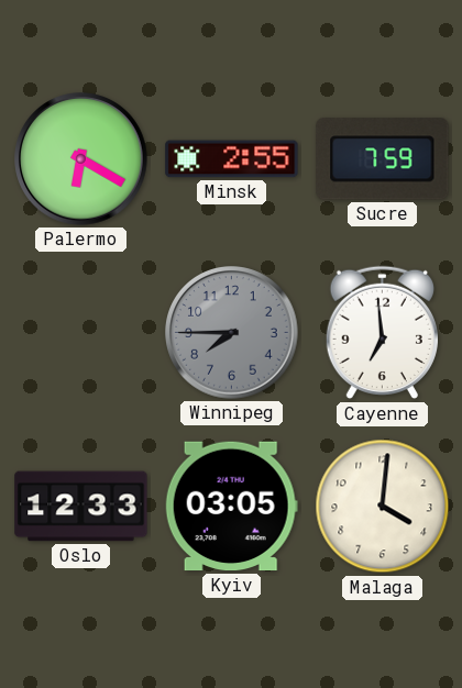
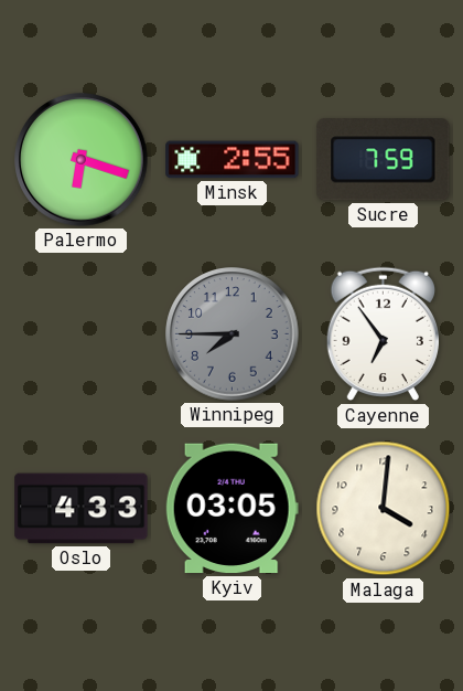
Palermo: 6:20 -> 6:18
Cayenne: 6:59 -> 6:54
Oslo: 12:33 -> 4:33
